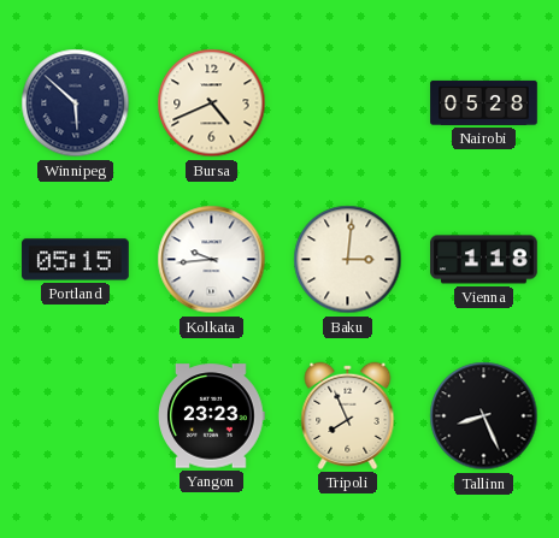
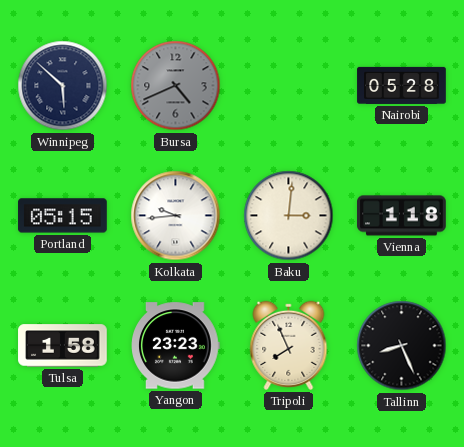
Bursa dial: cream -> grey
Tulsa: none -> 1:58
